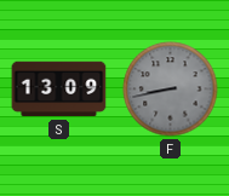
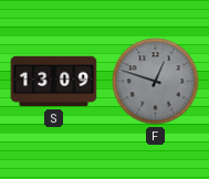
F: 8:43 -> 12:48
